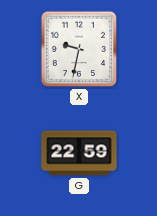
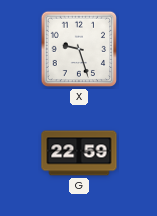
X: 9:32 -> 9:27
